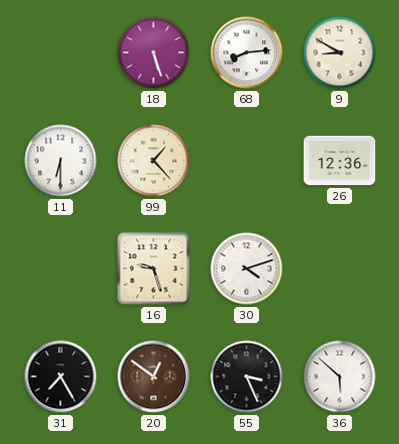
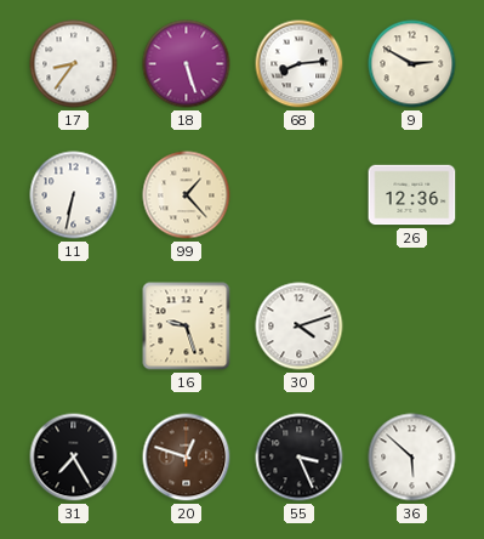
17: none -> 8:36
9: 8:50 -> 2:50
11: 6:30 -> 6:32
20: 12:51 -> 12:48
